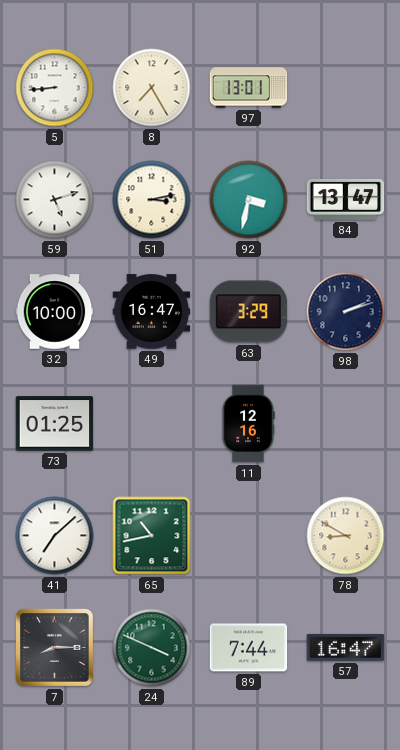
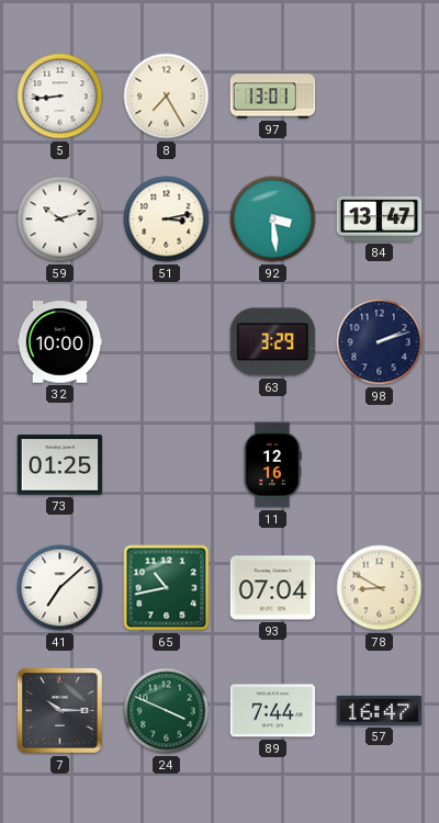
59: 5:12 -> 10:12
92: 3:32 -> 3:29
49: 16:47 -> none
93: none -> 07:04
7: 8:15 -> 10:15
